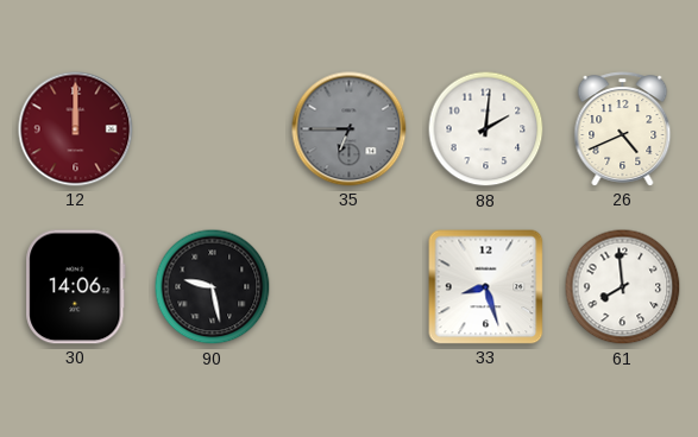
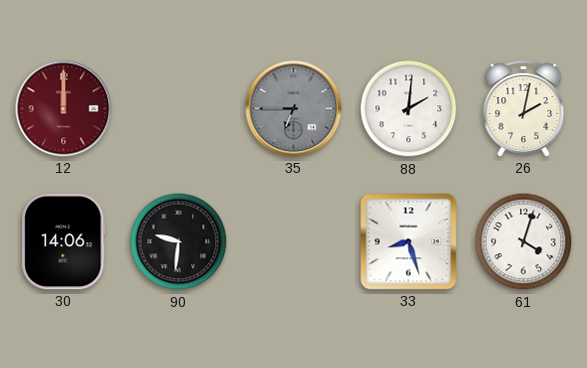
26: 4:41 -> 2:02
90: 9:28 -> 9:31
61: 7:59 -> 4:03
